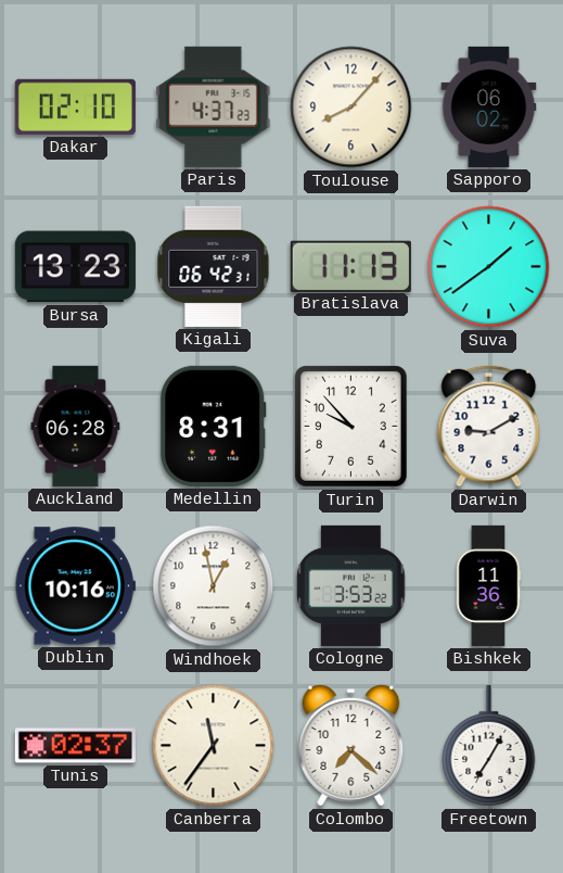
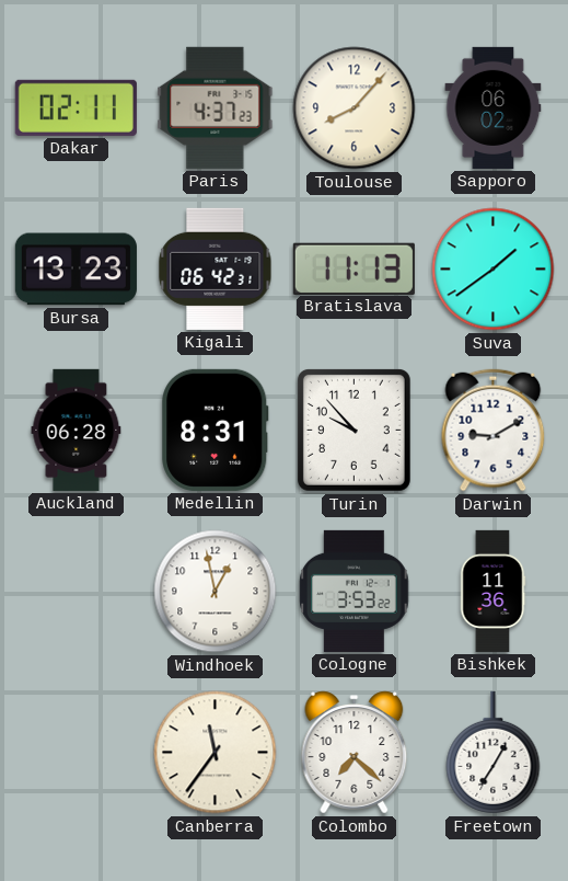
Dakar: 02:10 -> 02:11
Dublin: 10:16 -> none
Tunis: 02:37 -> none
